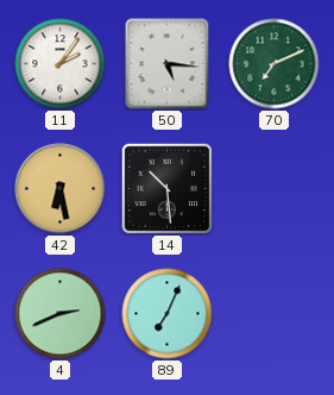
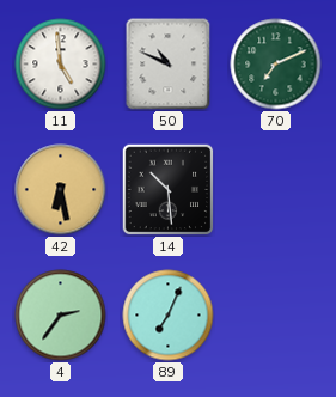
11: 2:06 -> 4:59
50: 5:16 -> 10:49
4: 2:41 -> 2:36
